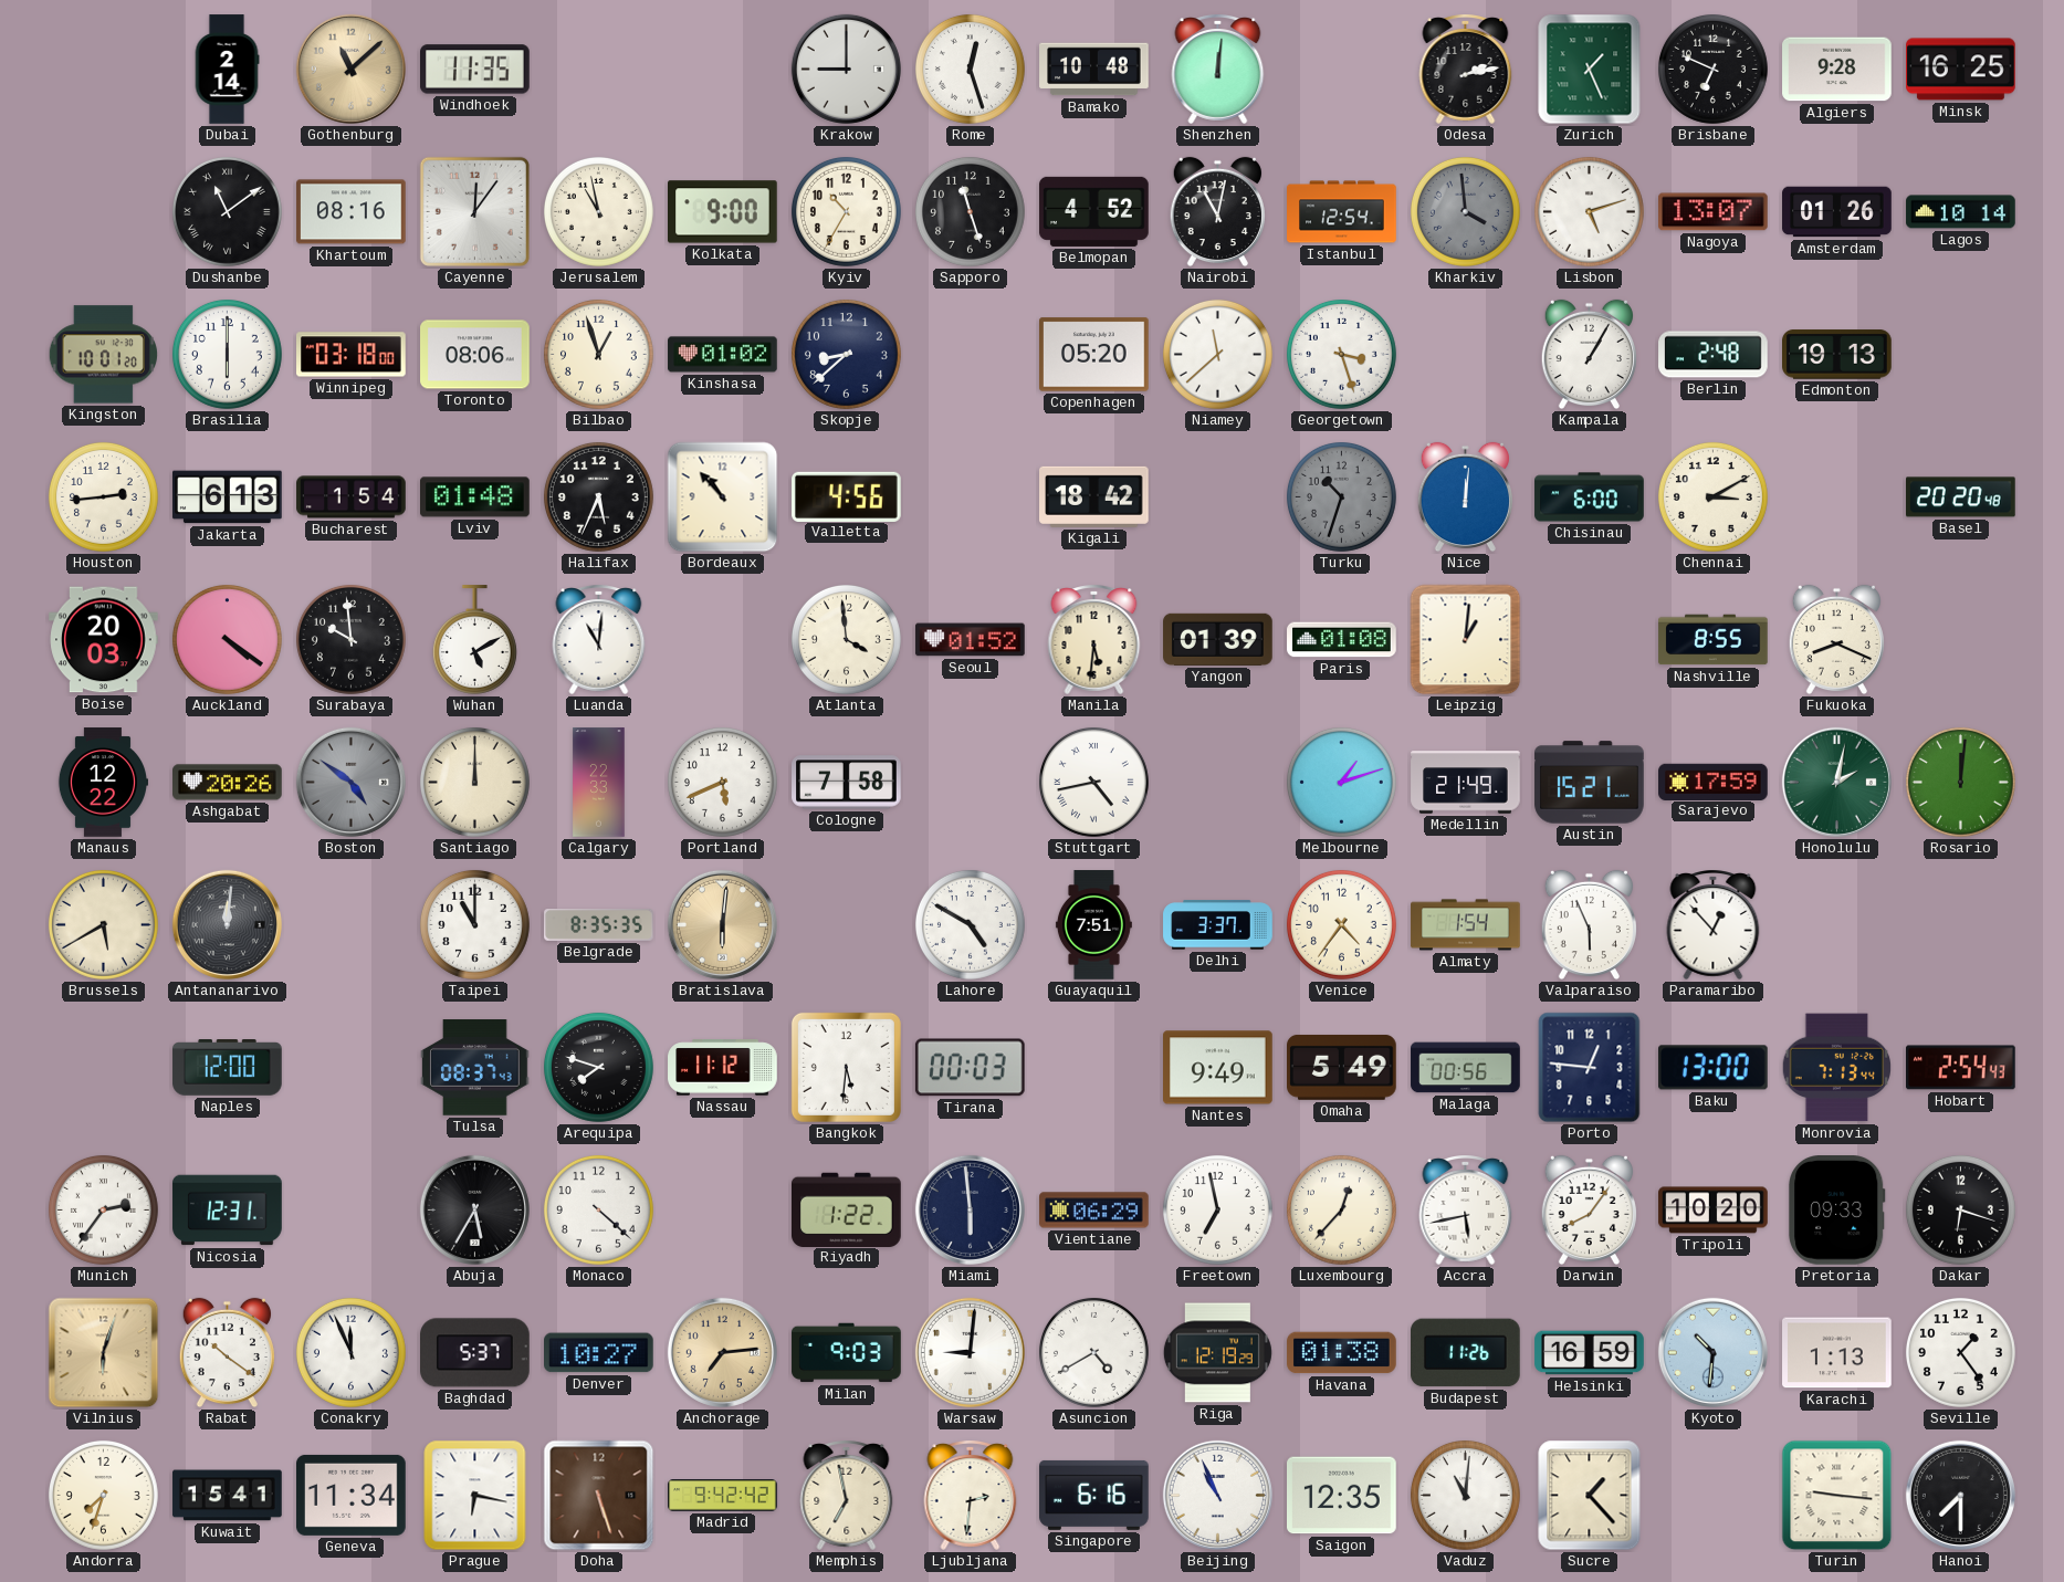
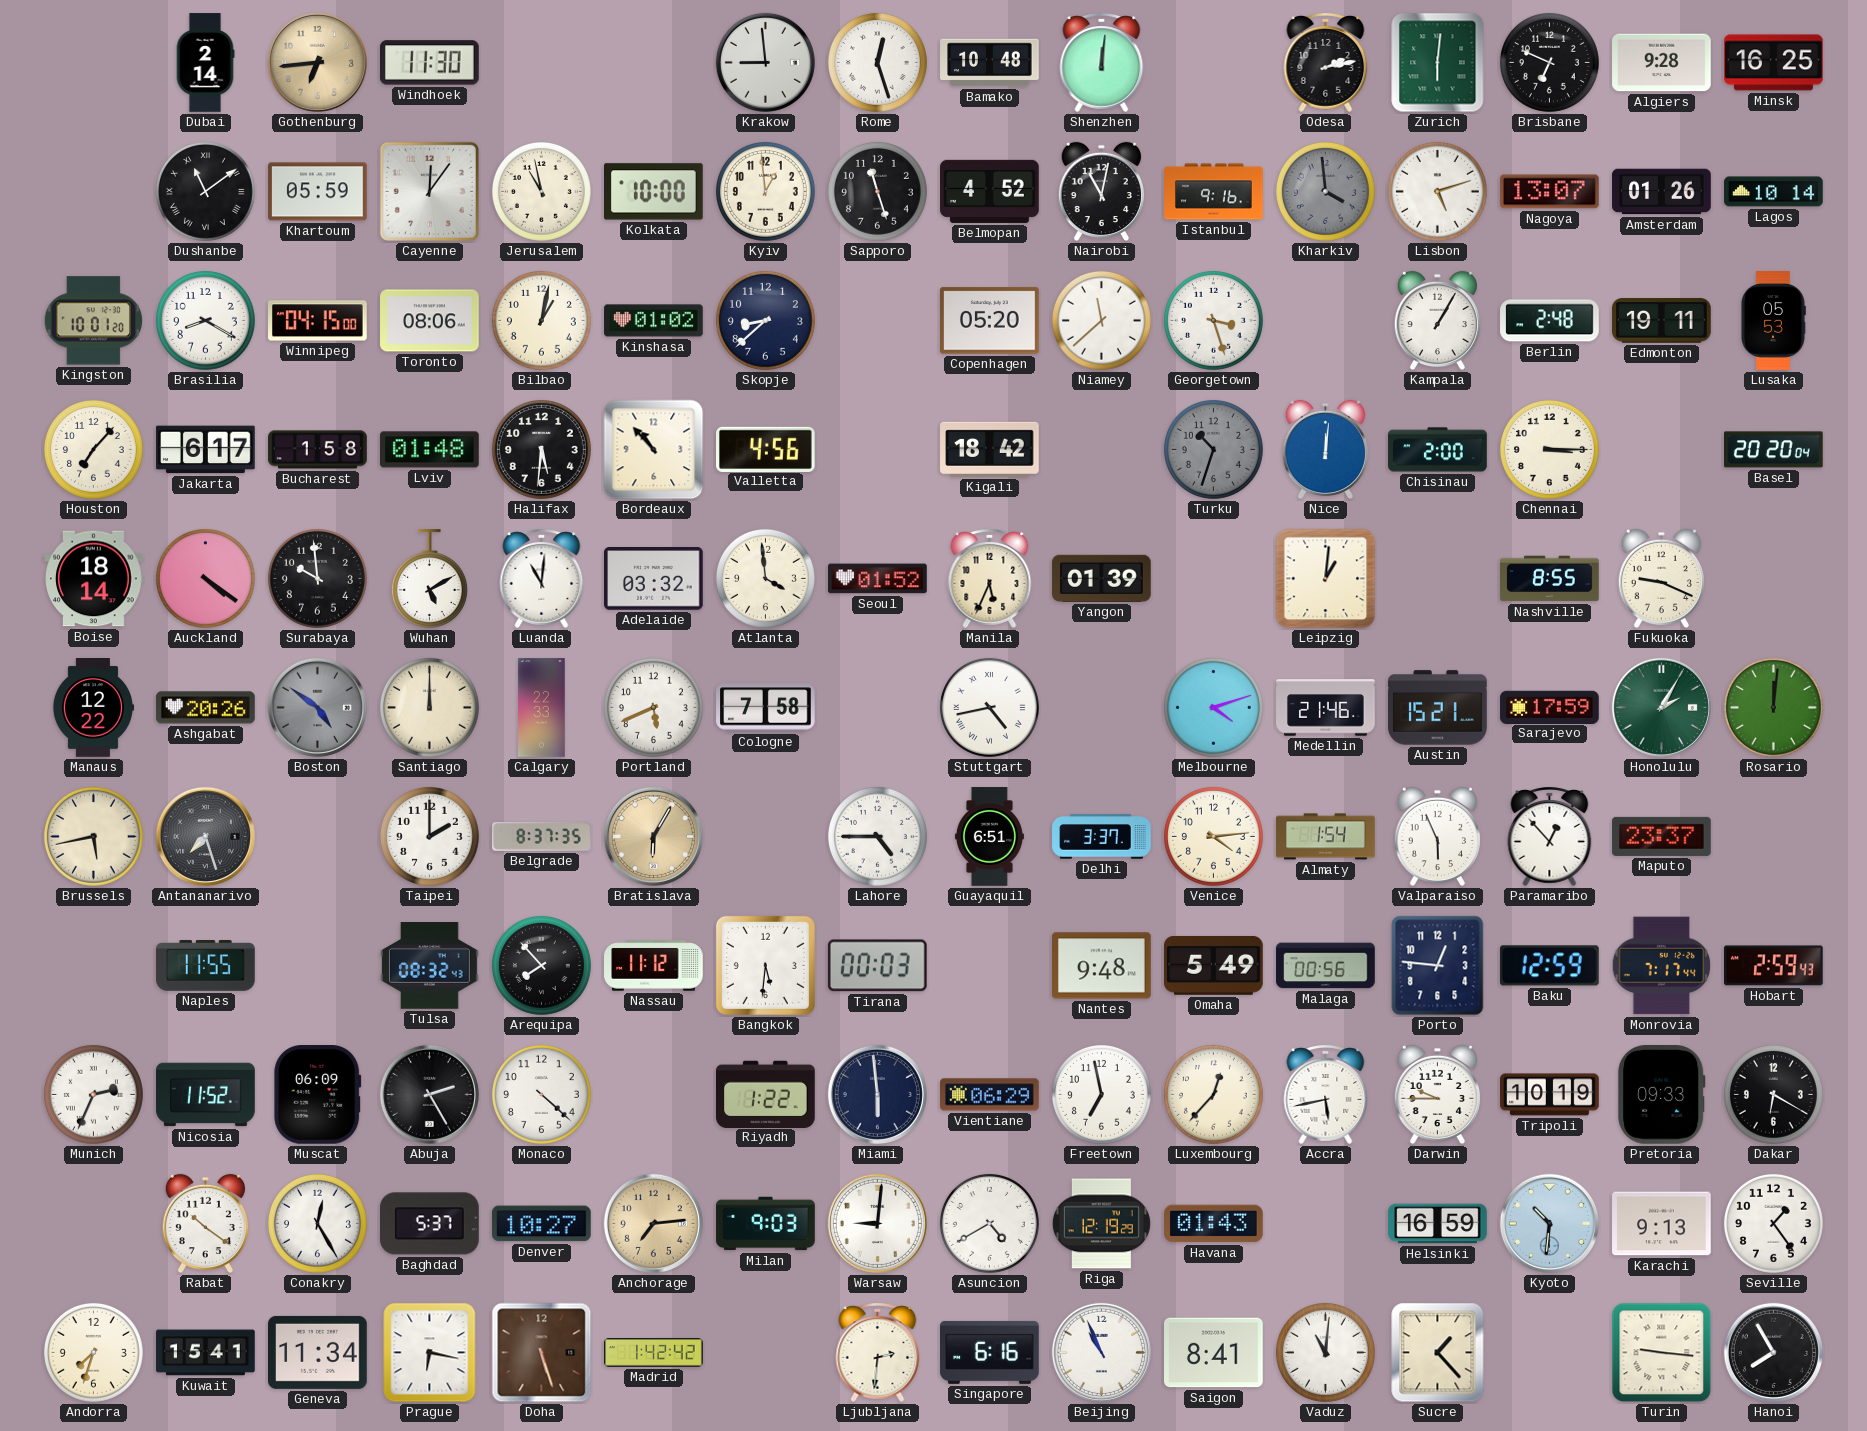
Gothenburg: 11:08 -> 6:44
Windhoek: 11:35 -> 11:30
Krakow: 9:00 -> 8:59
Zurich: 1:26 -> 6:01
Khartoum: 08:16 -> 05:59
Kolkata: 9:00 -> 10:00
Kyiv: 10:35 -> 12:59
Istanbul: 12:54 -> 9:16
Brasilia: 6:00 -> 8:20
Winnipeg: 03:18 -> 04:15
Bilbao: 12:57 -> 1:02
Edmonton: 19:13 -> 19:11
Lusaka: none -> 05:53
Houston: 2:44 -> 7:07
Jakarta: 6:13 -> 6:17
Bucharest: 1:54 -> 1:58
Halifax: 5:34 -> 5:31
Chisinau: 6:00 -> 2:00
Chennai: 3:10 -> 3:15
Basel: 20:20:48 -> 20:20:04
Boise: 20:03 -> 18:14
Adelaide: none -> 03:32
Manila: 5:31 -> 5:34
Paris: 01:08 -> none
Fukuoka: 8:19 -> 9:19
Melbourne: 1:12 -> 4:12
Medellin: 21:49 -> 21:46
Honolulu: 2:02 -> 2:05
Brussels: 5:40 -> 5:43
Antananarivo: 12:01 -> 7:27
Taipei: 11:00 -> 2:00
Belgrade: 8:35 -> 8:37
Bratislava: 6:01 -> 6:05
Lahore: 4:50 -> 4:45
Guayaquil: 7:51 -> 6:51
Venice: 4:36 -> 4:14
Maputo: none -> 23:37
Naples: 12:00 -> 11:55
Tulsa: 08:37 -> 08:32
Arequipa: 7:48 -> 7:53
Nantes: 9:49 -> 9:48
Baku: 13:00 -> 12:59
Monrovia: 7:13 -> 7:17
Hobart: 2:54 -> 2:59
Munich: 2:36 -> 2:34
Nicosia: 12:31 -> 11:52
Muscat: none -> 06:09
Abuja: 5:35 -> 2:25
Darwin: 8:06 -> 9:45
Tripoli: 10:20 -> 10:19
Dakar: 6:18 -> 6:20
Vilnius: 6:03 -> none
Conakry: 11:56 -> 12:25
Havana: 01:38 -> 01:43
Budapest: 11:26 -> none
Karachi: 1:13 -> 9:13
Madrid: 9:42 -> 1:42
Memphis: 6:58 -> none
Saigon: 12:35 -> 8:41
Hanoi: 7:30 -> 7:55
